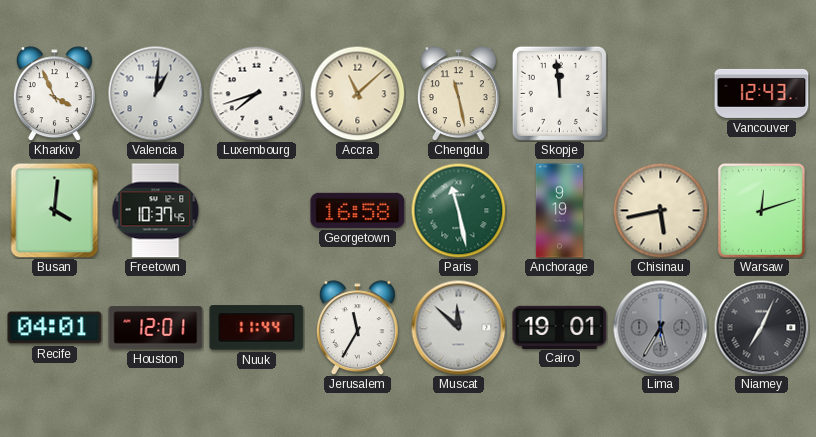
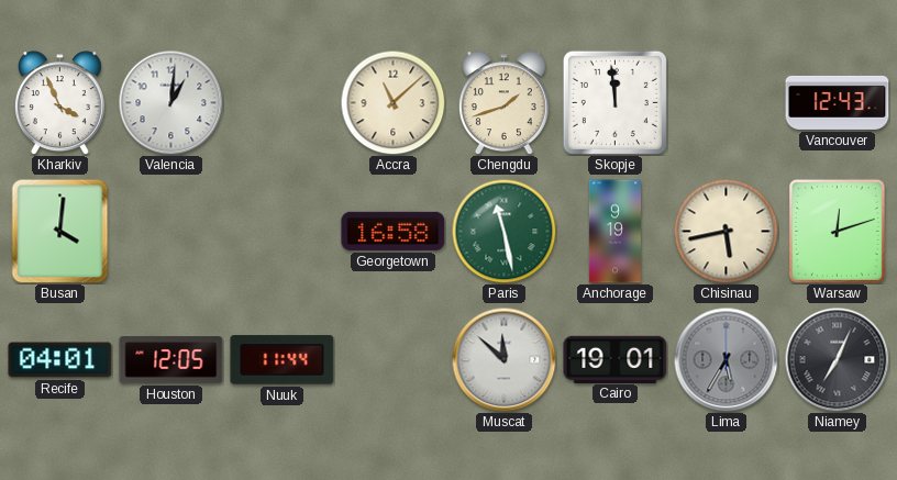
Luxembourg: 7:42 -> none
Chengdu: 11:28 -> 1:42
Freetown: 10:37 -> none
Houston: 12:01 -> 12:05
Jerusalem: 11:35 -> none
